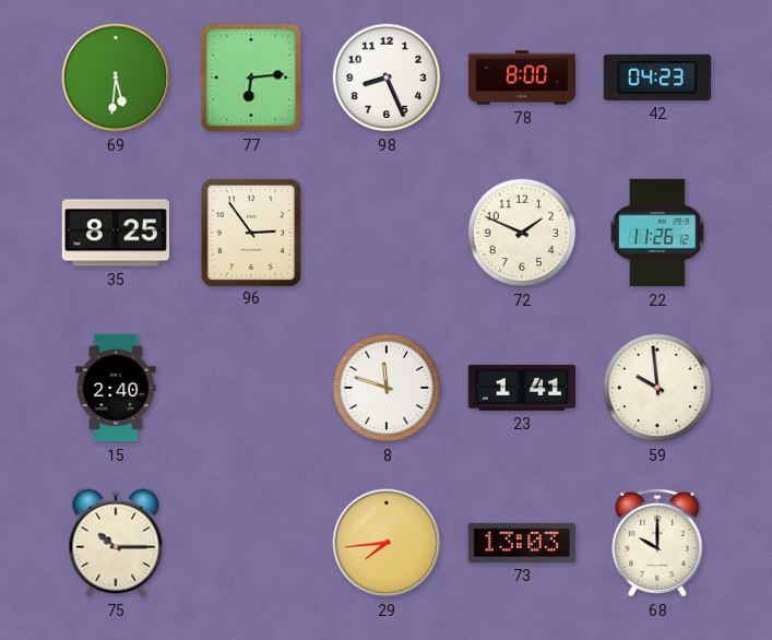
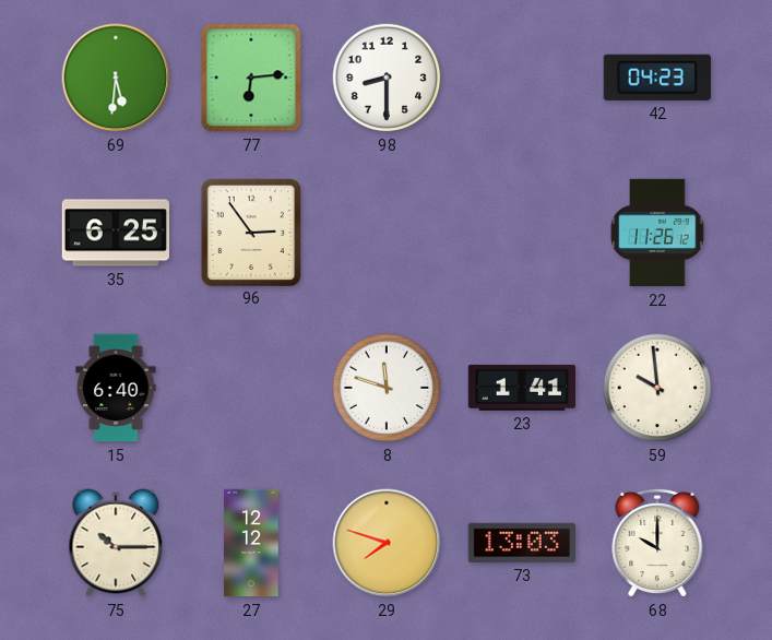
98: 8:26 -> 8:30
78: 8:00 -> none
35: 8:25 -> 6:25
72: 1:49 -> none
15: 2:40 -> 6:40
27: none -> 12:12
29: 7:44 -> 7:48
